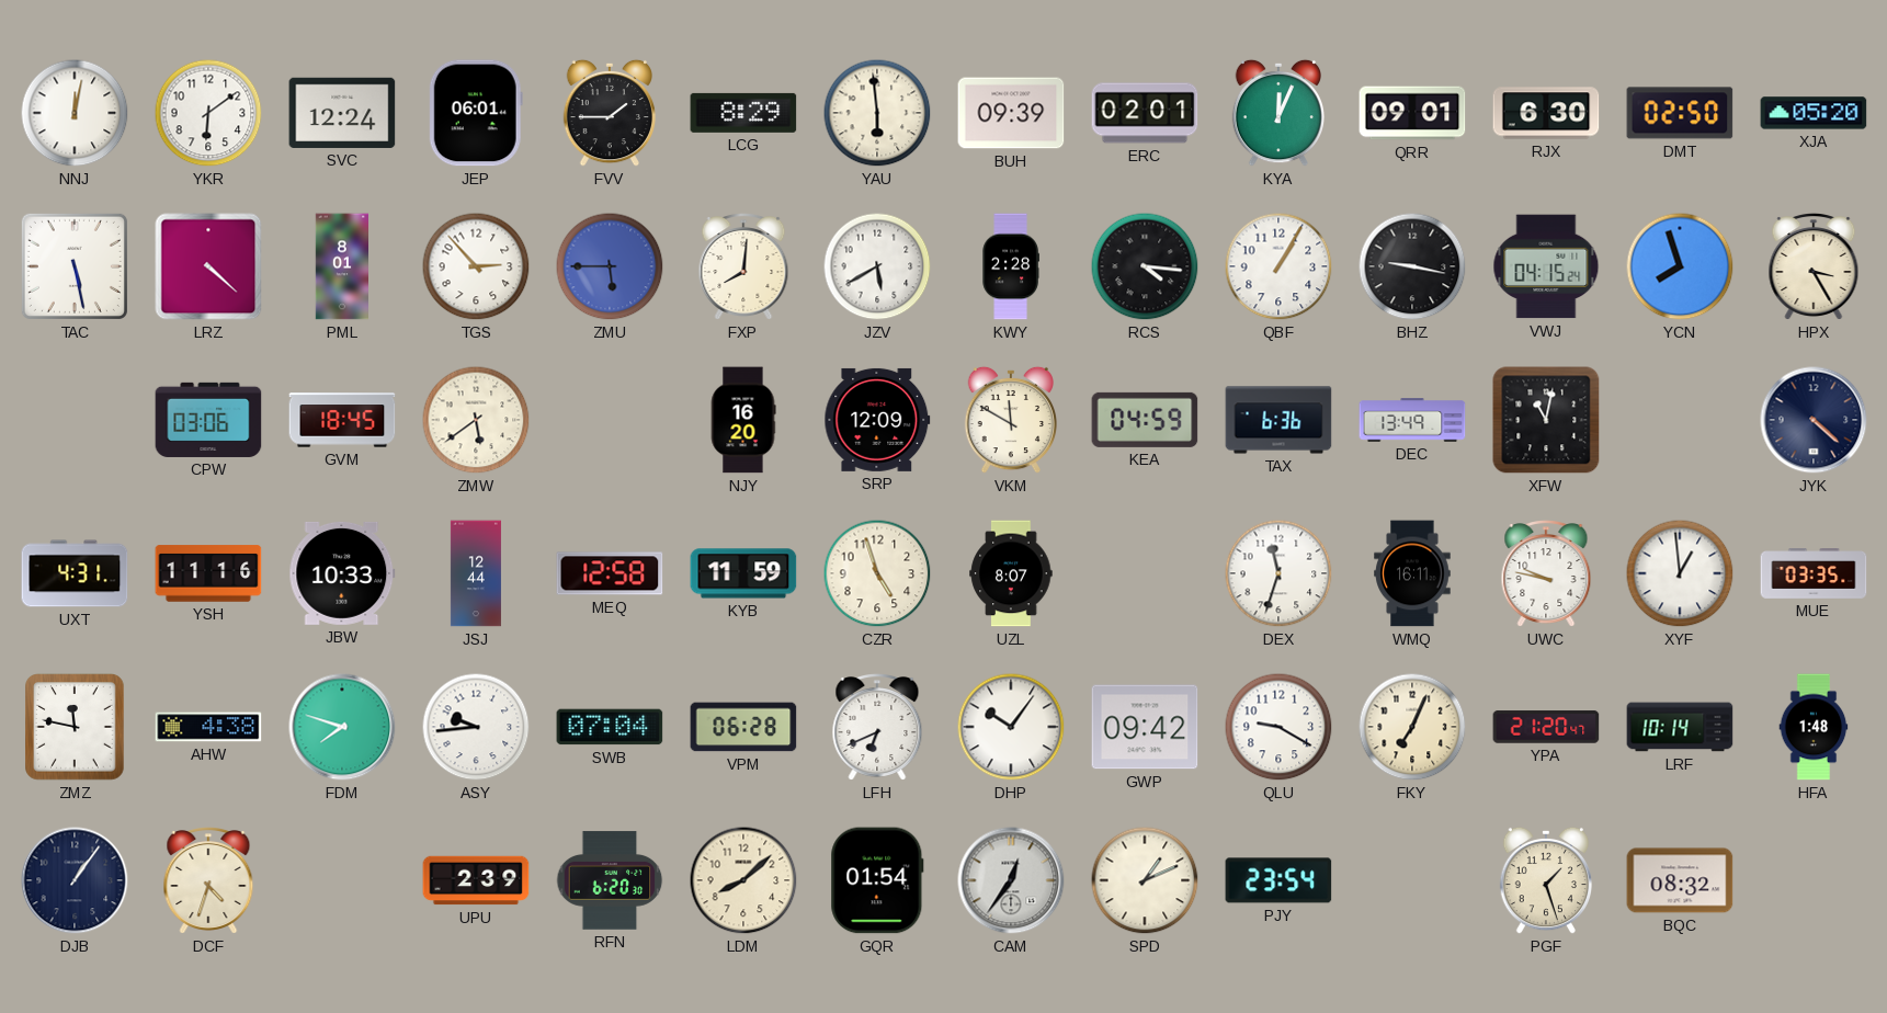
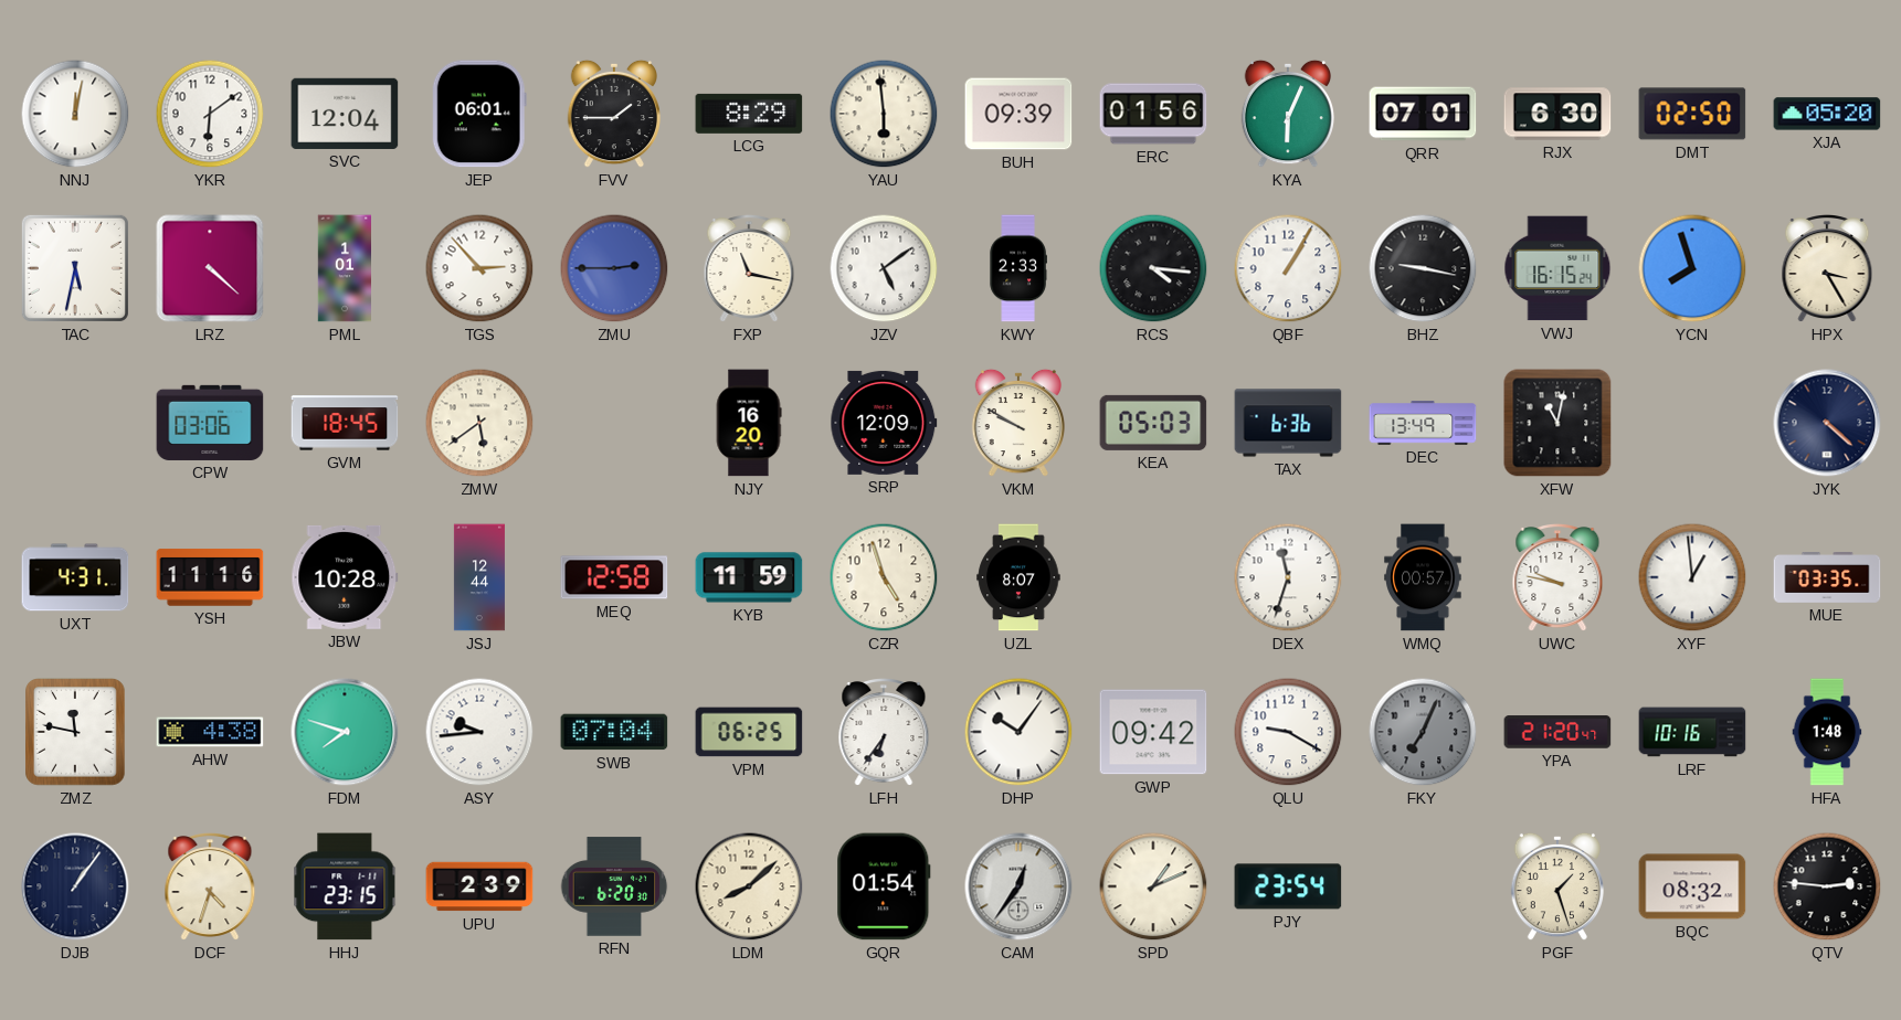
SVC: 12:24 -> 12:04
ERC: 02:01 -> 01:56
KYA: 12:04 -> 6:04
QRR: 09:01 -> 07:01
TAC: 5:28 -> 5:32
PML: 8:01 -> 1:01
ZMU: 5:45 -> 2:45
FXP: 8:01 -> 11:17
JZV: 5:40 -> 5:09
KWY: 2:28 -> 2:33
VWJ: 04:15 -> 16:15
VKM: 11:50 -> 9:50
KEA: 04:59 -> 05:03
JBW: 10:33 -> 10:28
WMQ: 16:11 -> 00:57
VPM: 06:28 -> 06:25
LFH: 6:41 -> 6:36
FKY dial: cream -> grey
LRF: 10:14 -> 10:16
HHJ: none -> 23:15
QTV: none -> 2:46
